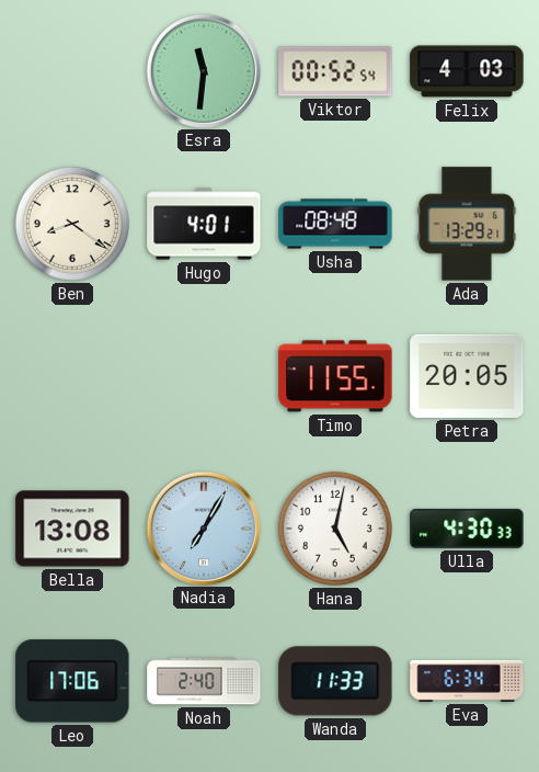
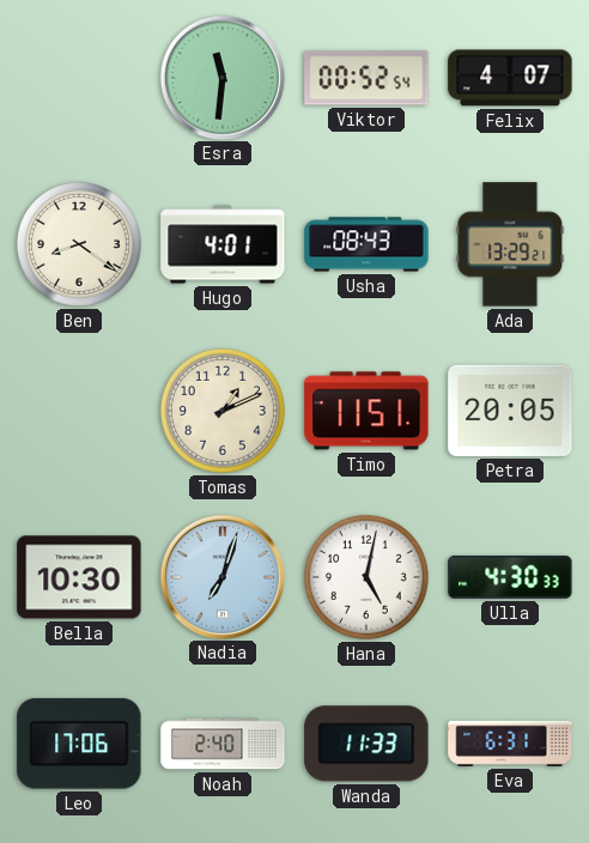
Felix: 4:03 -> 4:07
Usha: 08:48 -> 08:43
Tomas: none -> 1:11
Timo: 11:55 -> 11:51
Bella: 13:08 -> 10:30
Nadia: 7:05 -> 7:03
Eva: 6:34 -> 6:31
